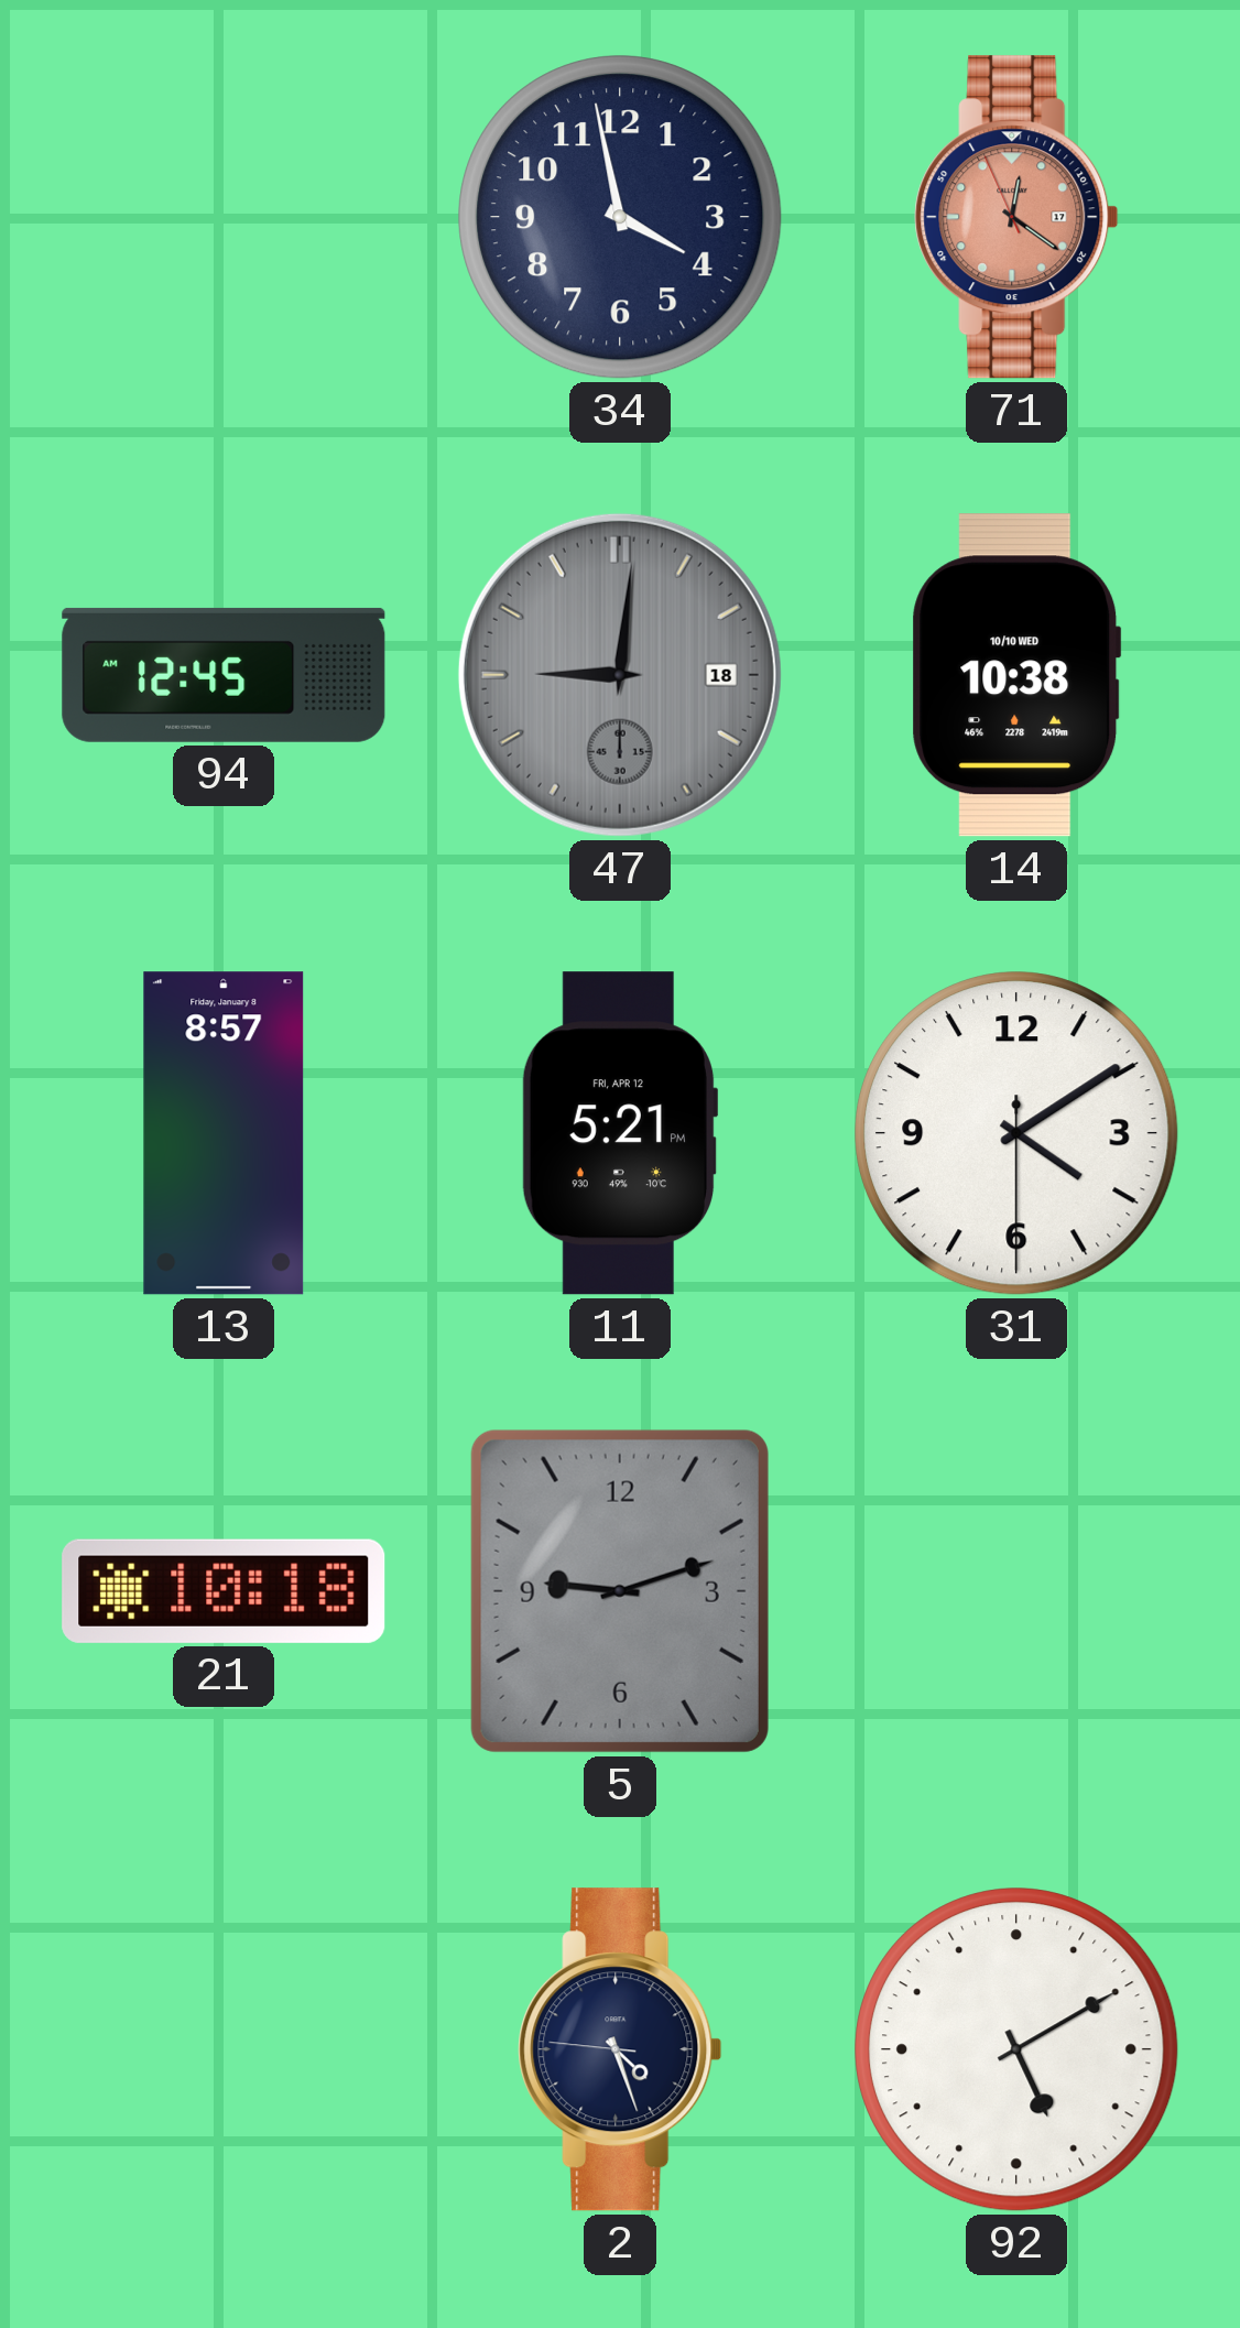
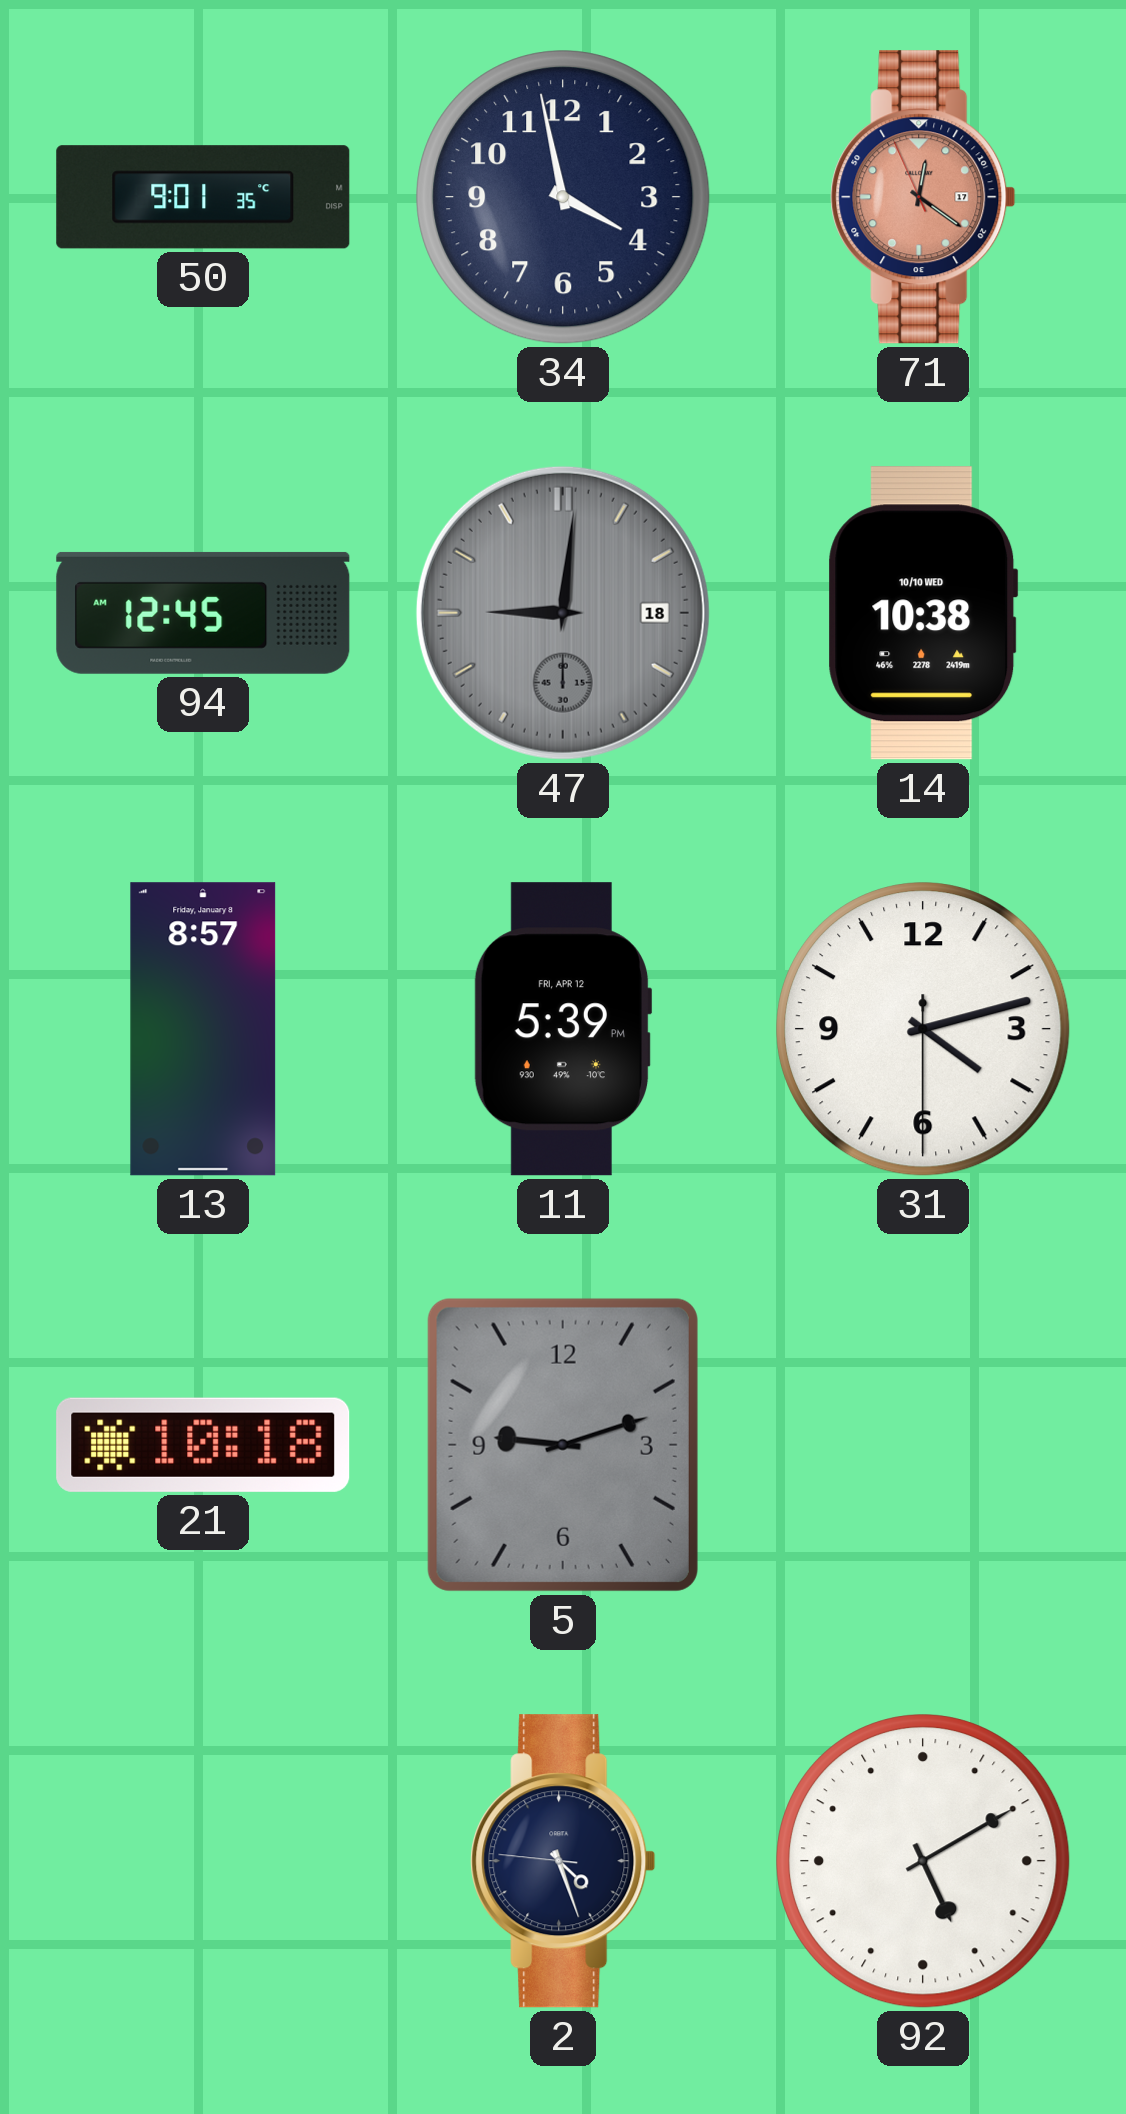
50: none -> 9:01
11: 5:21 -> 5:39
31: 4:09 -> 4:12
